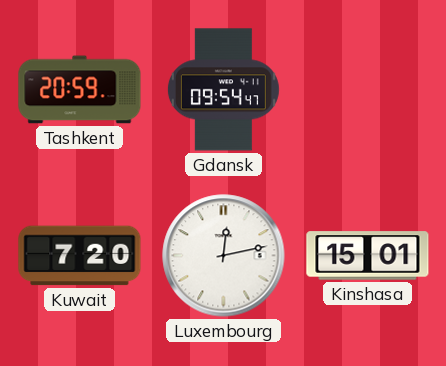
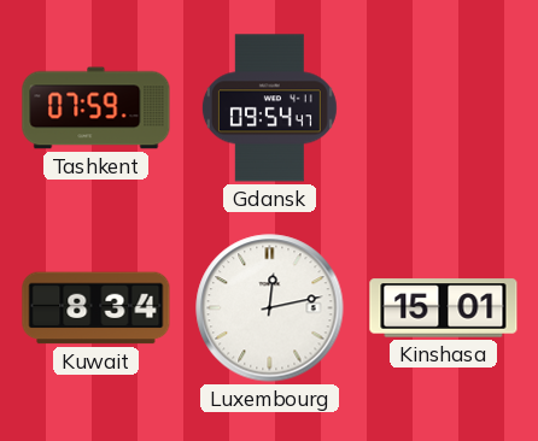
Tashkent: 20:59 -> 07:59
Kuwait: 7:20 -> 8:34
